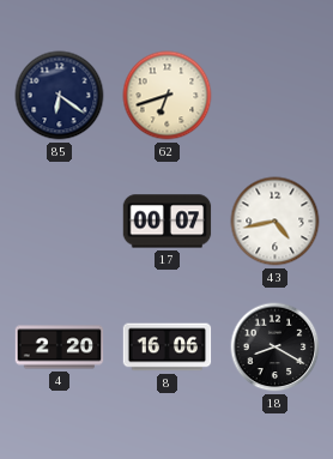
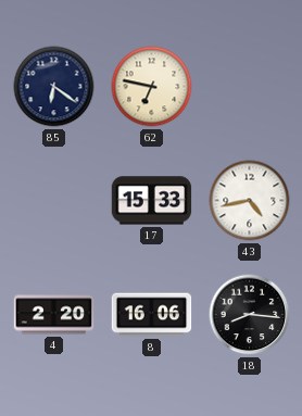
62: 6:42 -> 6:47
17: 00:07 -> 15:33
18: 8:20 -> 8:16
